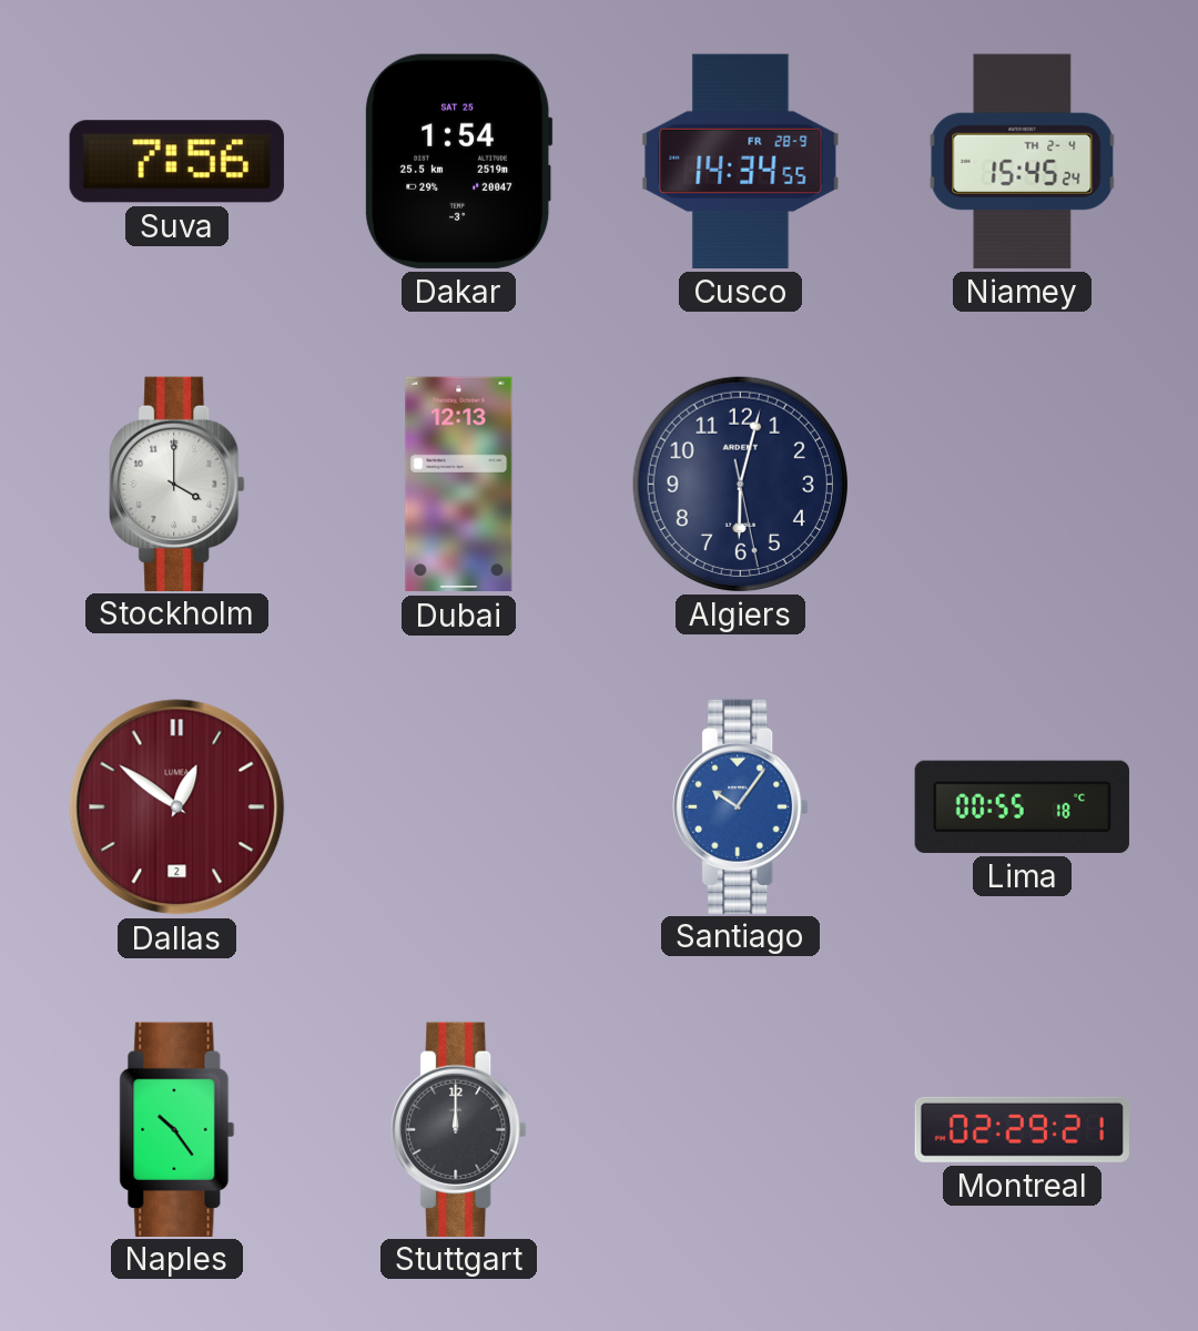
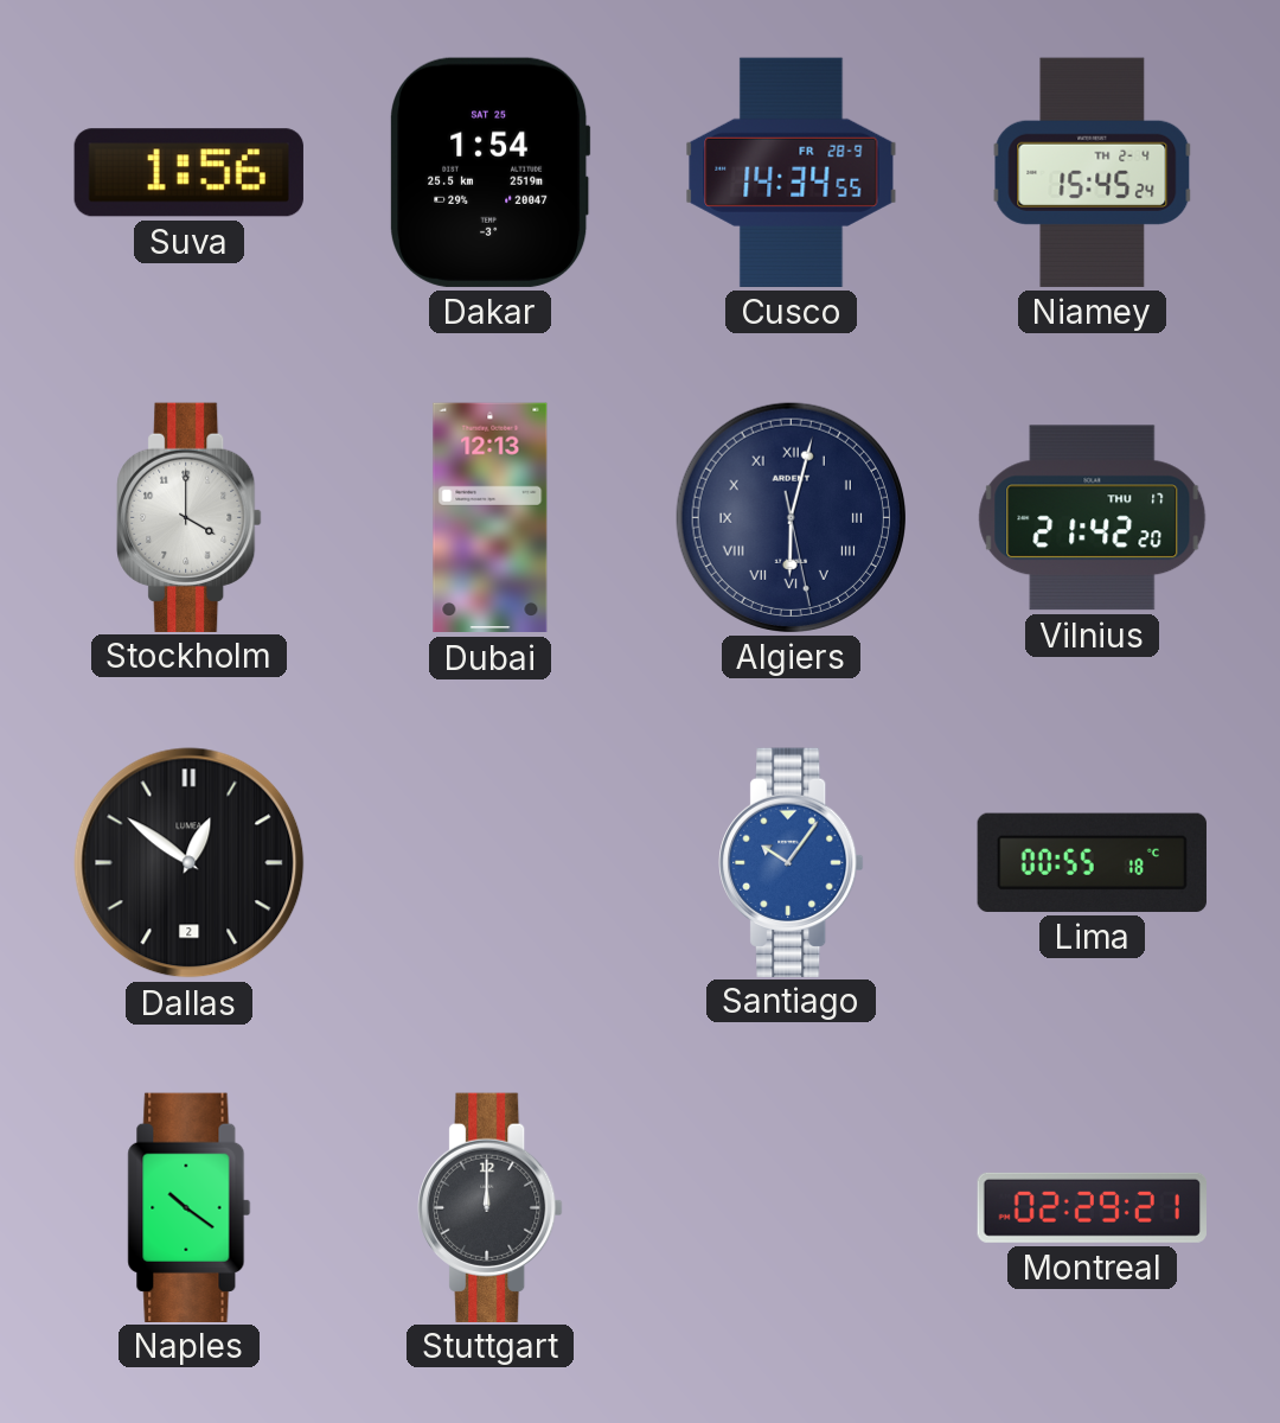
Suva: 7:56 -> 1:56
Algiers numerals: Arabic -> Roman
Vilnius: none -> 21:42
Dallas dial: burgundy -> black
Naples: 10:24 -> 10:21
